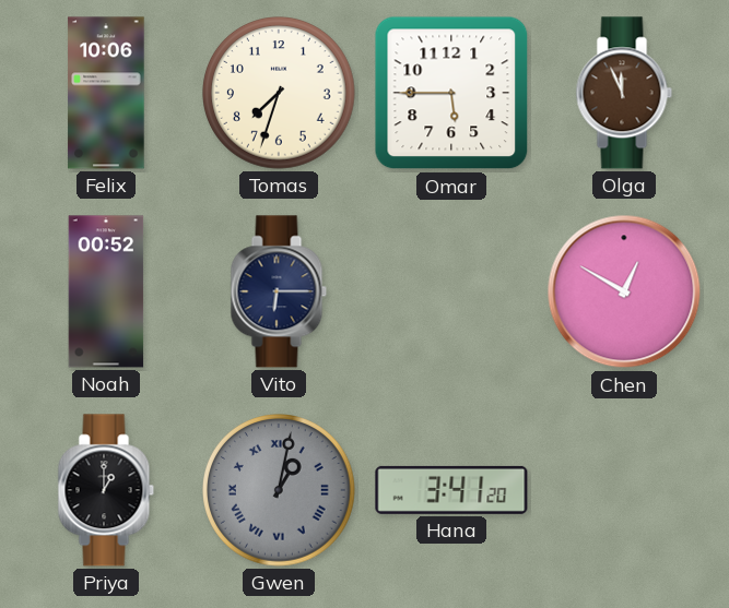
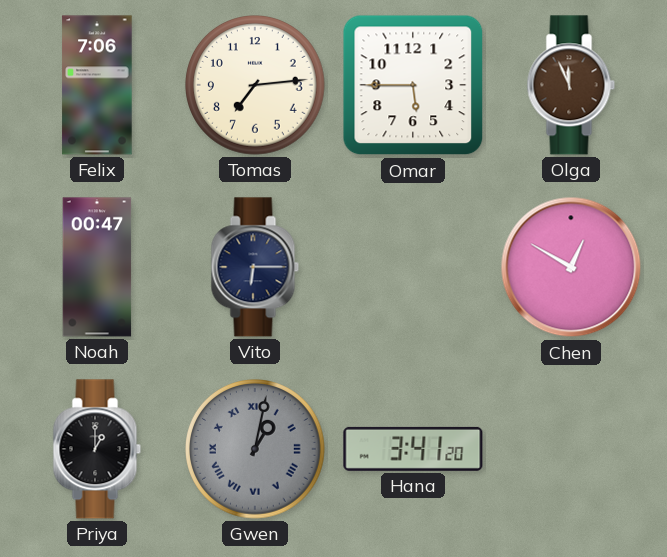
Felix: 10:06 -> 7:06
Tomas: 7:33 -> 7:14
Noah: 00:52 -> 00:47
